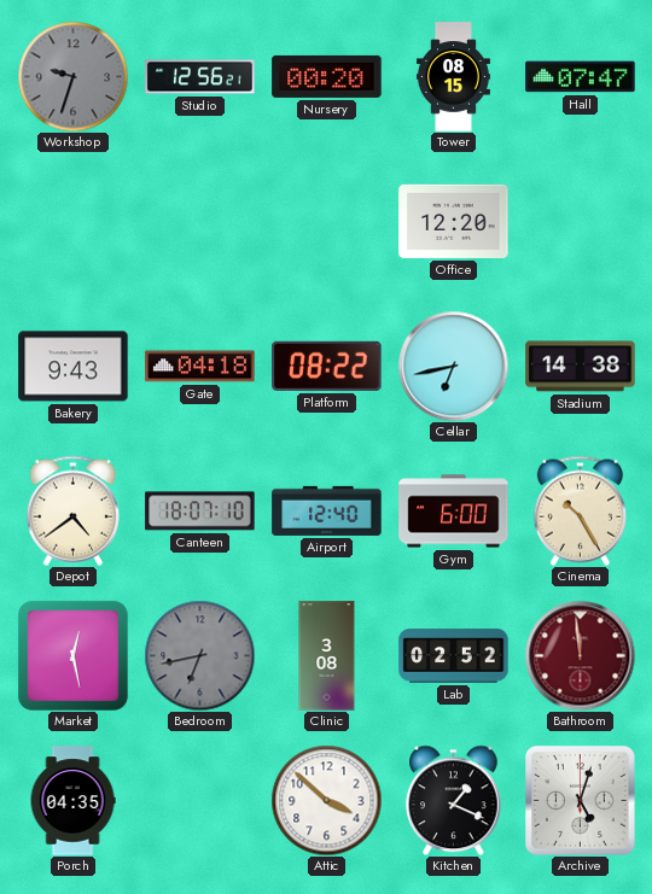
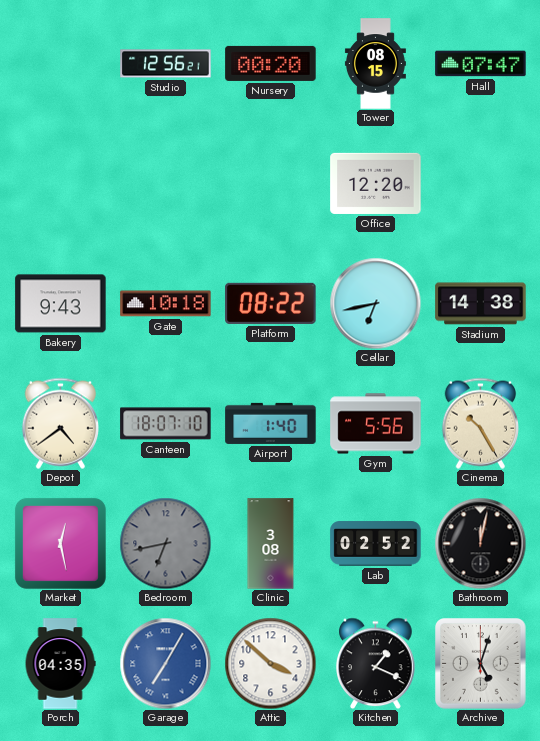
Workshop: 9:33 -> none
Gate: 04:18 -> 10:18
Airport: 12:40 -> 1:40
Gym: 6:00 -> 5:56
Bathroom: 11:59 -> 12:02
Bathroom dial: burgundy -> black
Garage: none -> 7:05
